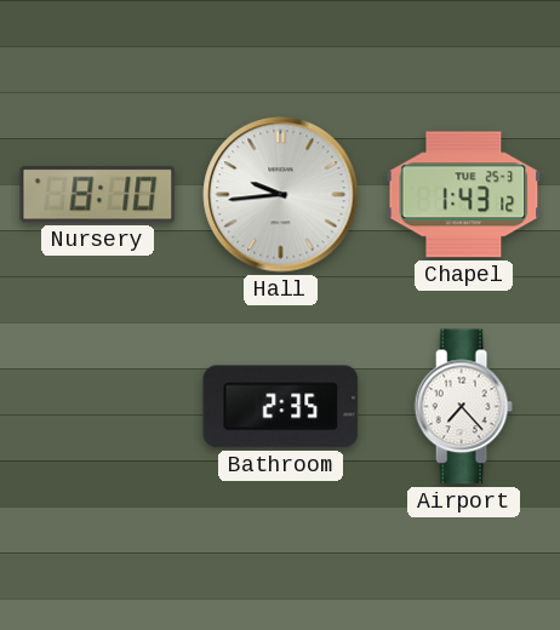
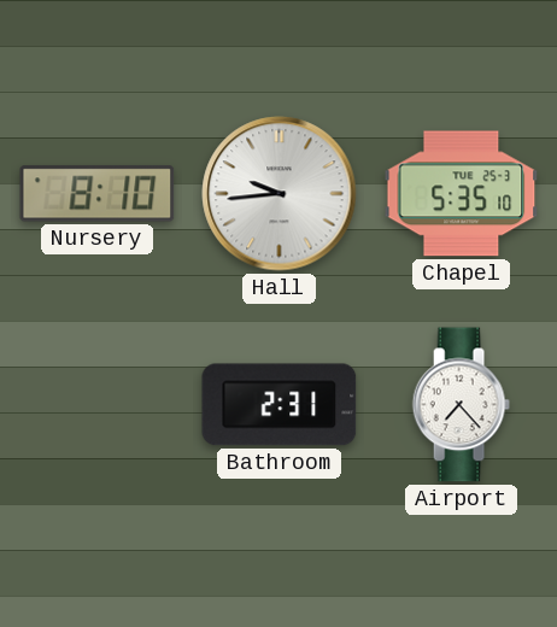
Chapel: 1:43 -> 5:35
Bathroom: 2:35 -> 2:31
